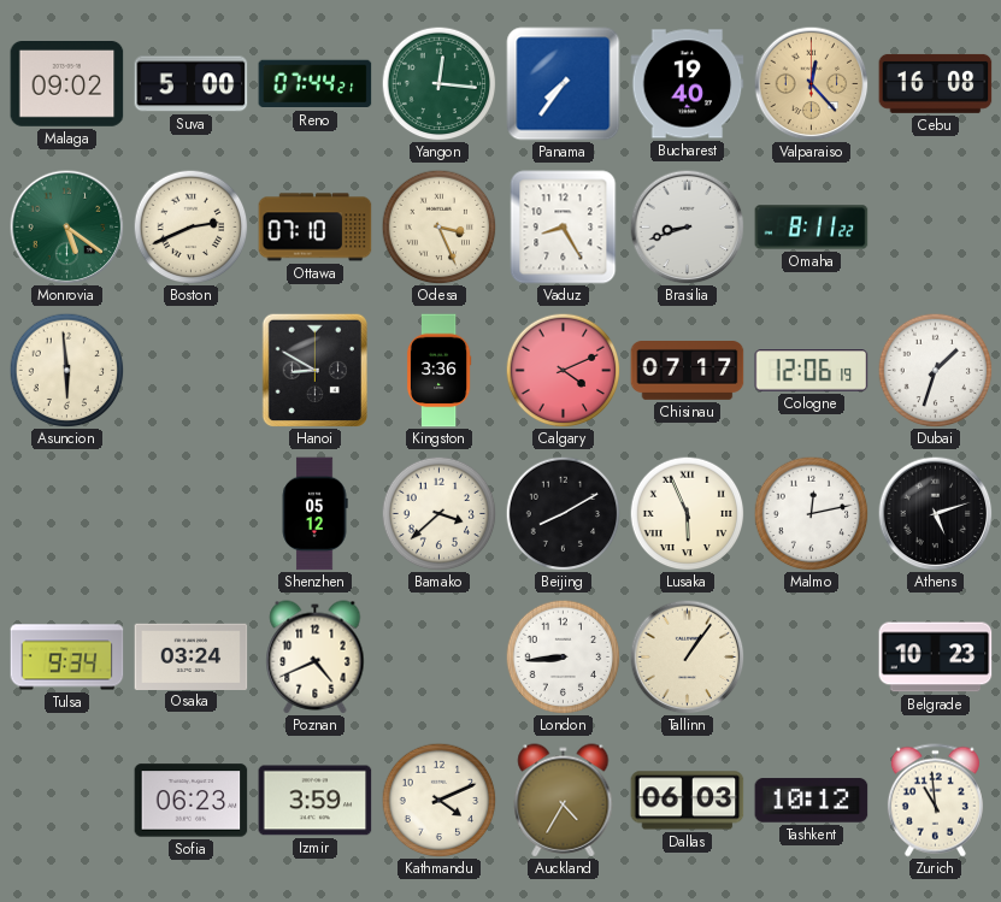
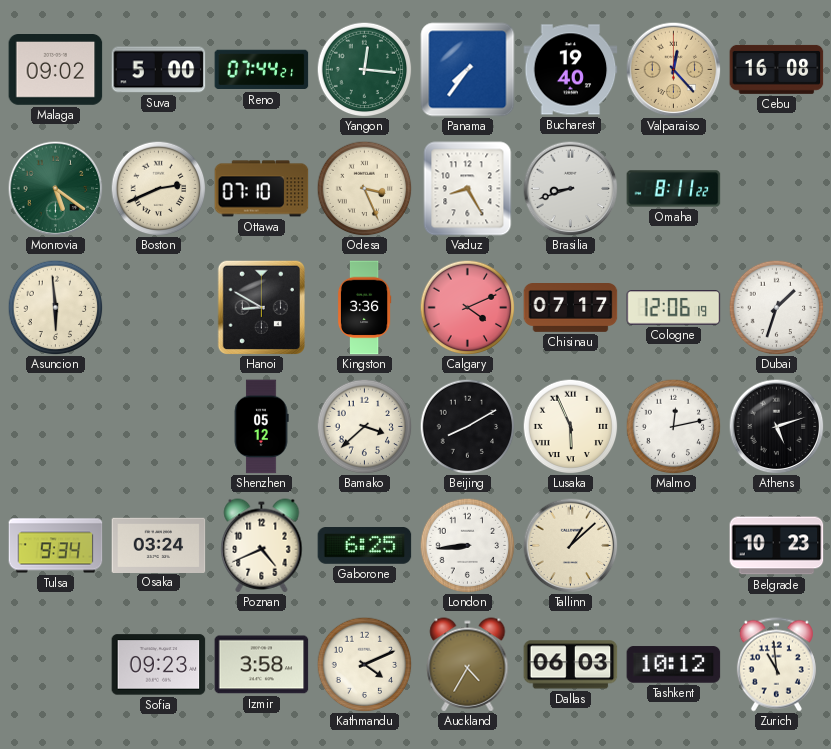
Gaborone: none -> 6:25
Tallinn: 1:06 -> 1:08
Sofia: 06:23 -> 09:23
Izmir: 3:59 -> 3:58
